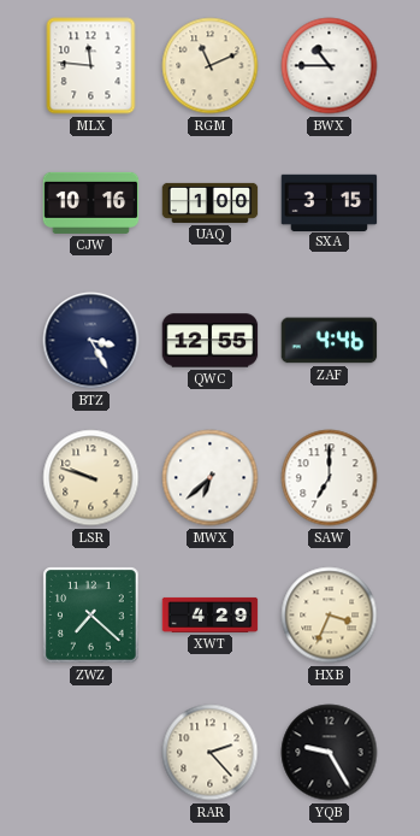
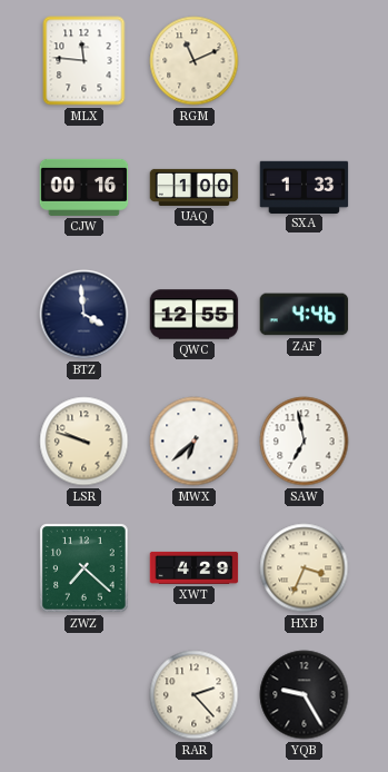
BWX: 10:45 -> none
CJW: 10:16 -> 00:16
SXA: 3:15 -> 1:33
BTZ: 3:25 -> 3:59
SAW: 7:00 -> 6:58
